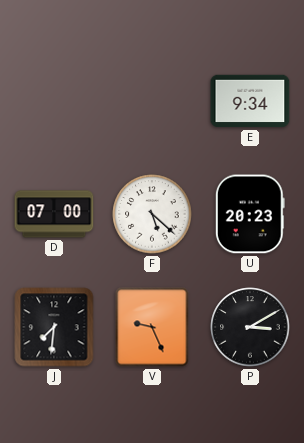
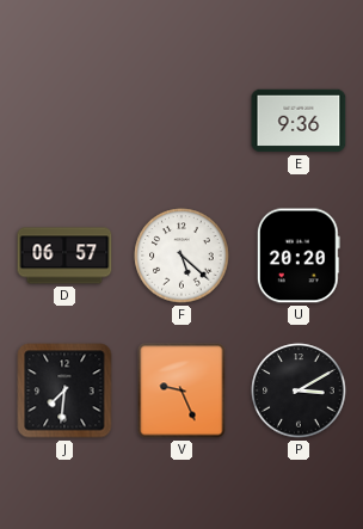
E: 9:34 -> 9:36
D: 07:00 -> 06:57
U: 20:23 -> 20:20
